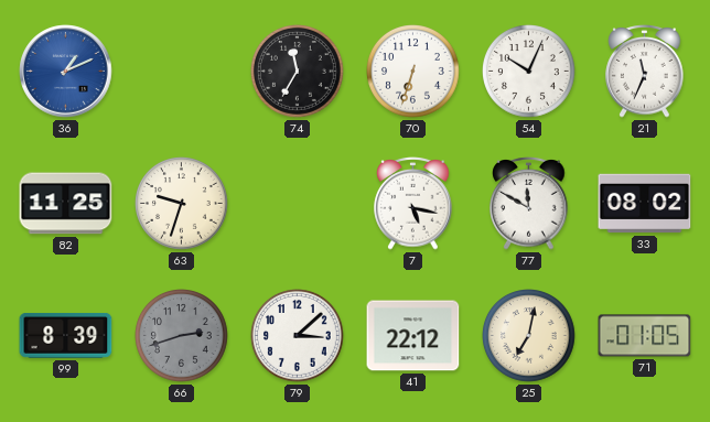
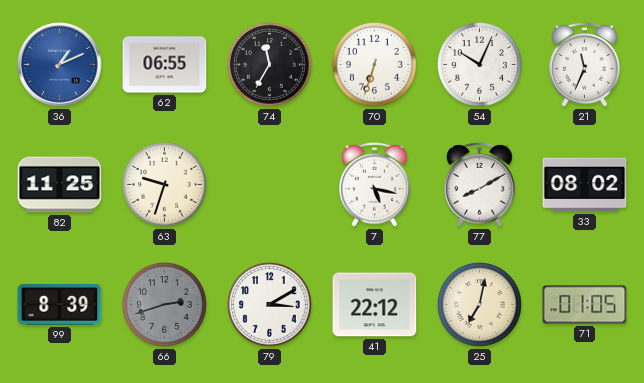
62: none -> 06:55
77: 11:50 -> 8:10
79: 3:08 -> 3:10
